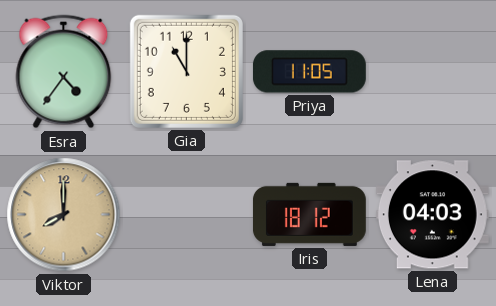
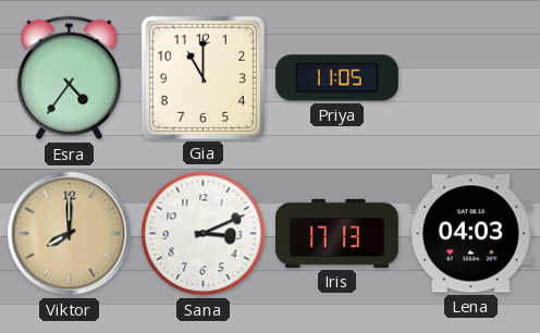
Sana: none -> 3:11
Iris: 18:12 -> 17:13
